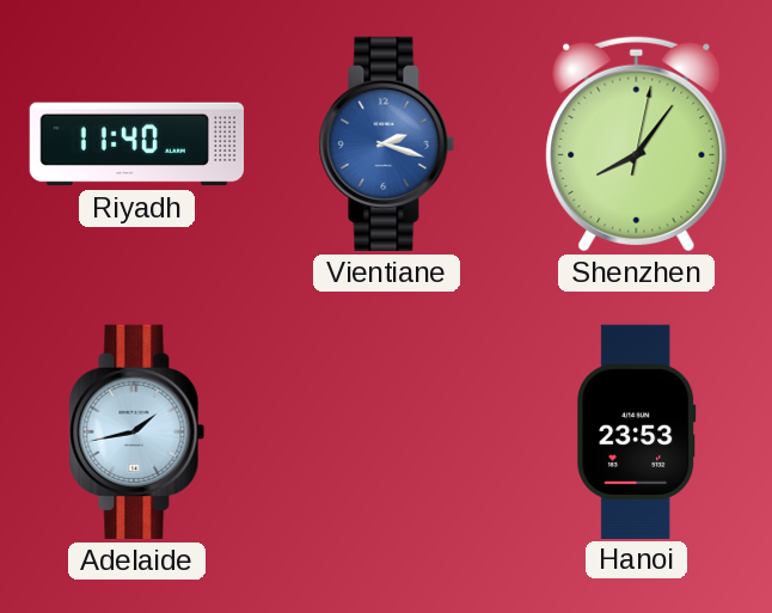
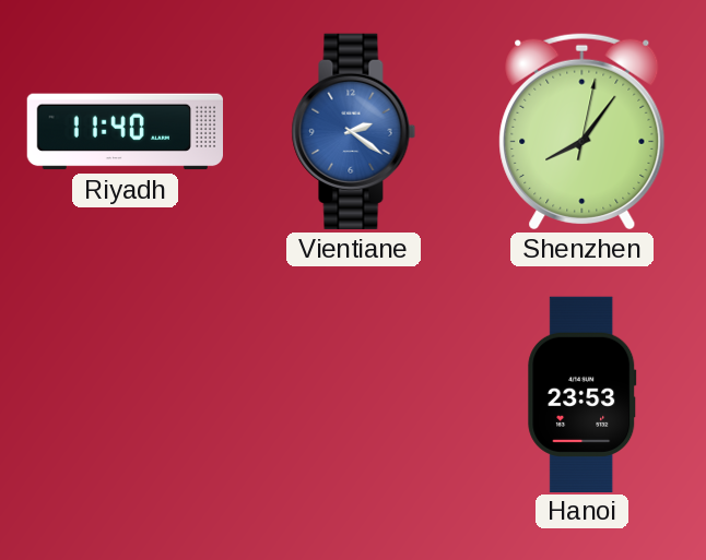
Vientiane: 2:18 -> 2:21
Adelaide: 1:43 -> none
